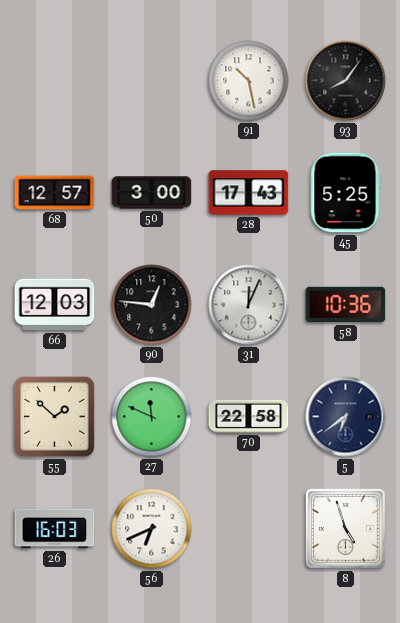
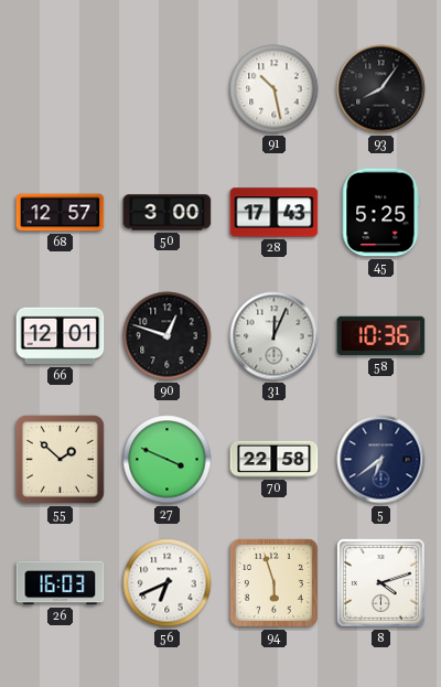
66: 12:03 -> 12:01
90: 12:46 -> 12:48
27: 11:49 -> 3:49
94: none -> 5:57
8: 4:57 -> 4:12
